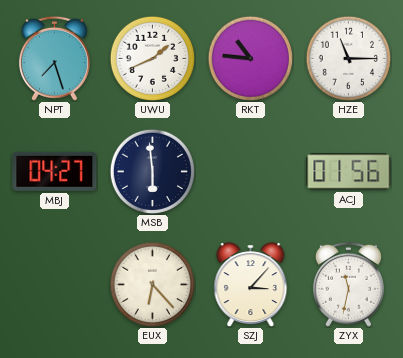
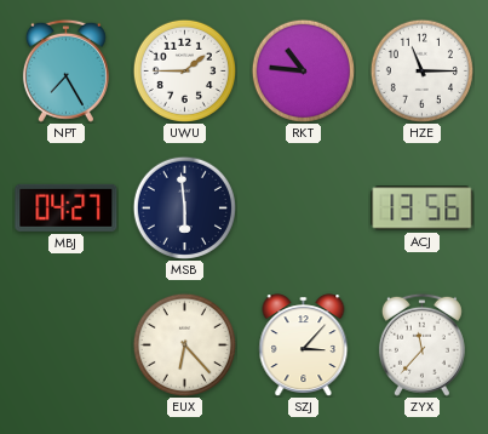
NPT: 7:27 -> 7:25
UWU: 1:41 -> 1:45
ACJ: 01:56 -> 13:56
ZYX: 11:32 -> 11:37
